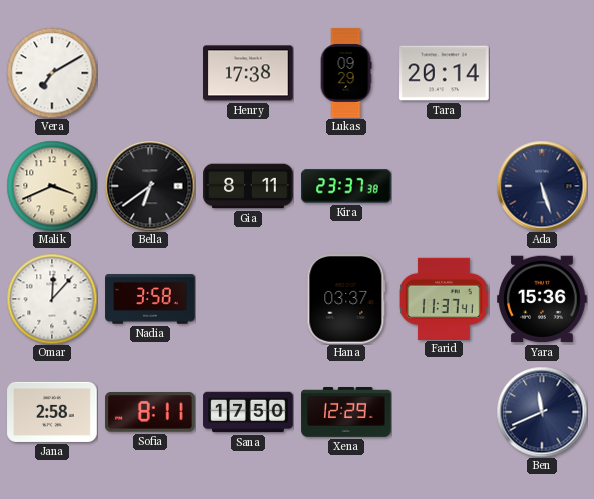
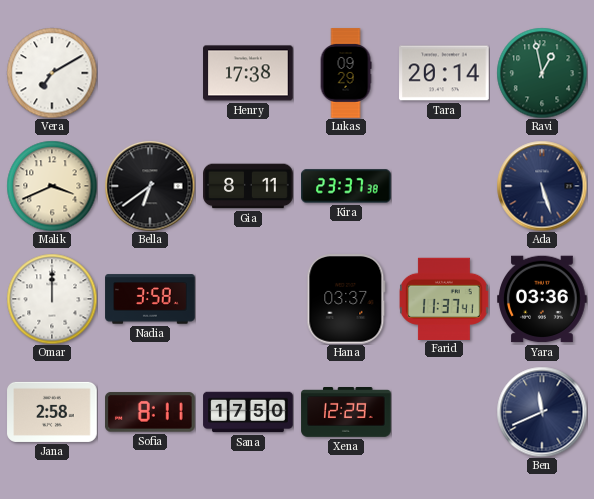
Ravi: none -> 12:58
Omar: 12:07 -> 12:00
Yara: 15:36 -> 03:36
